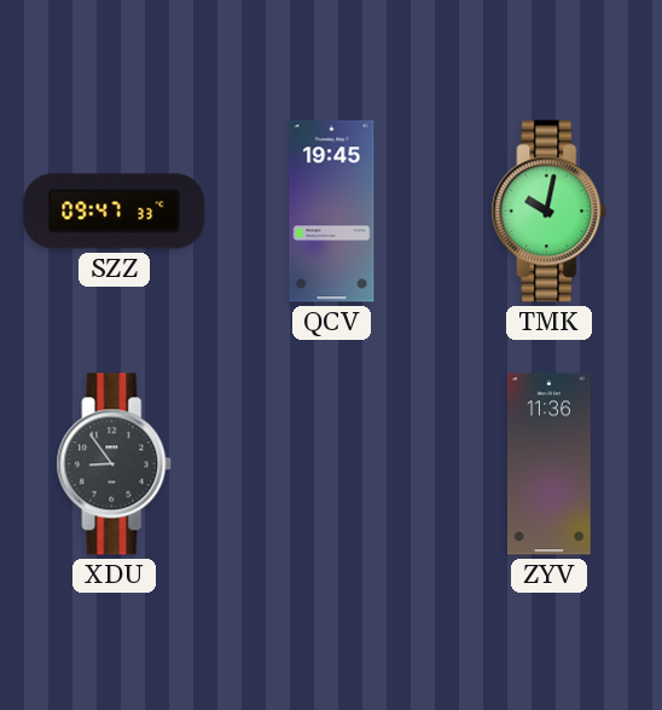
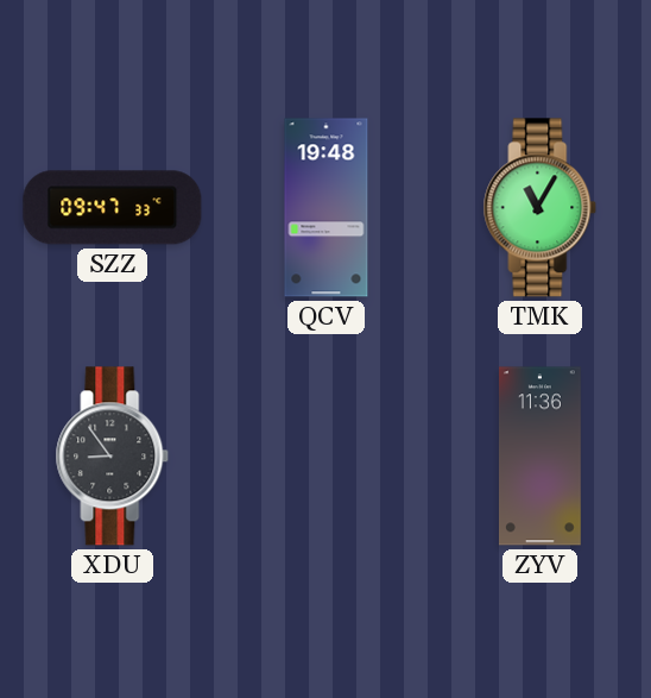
QCV: 19:45 -> 19:48
TMK: 10:02 -> 11:05
